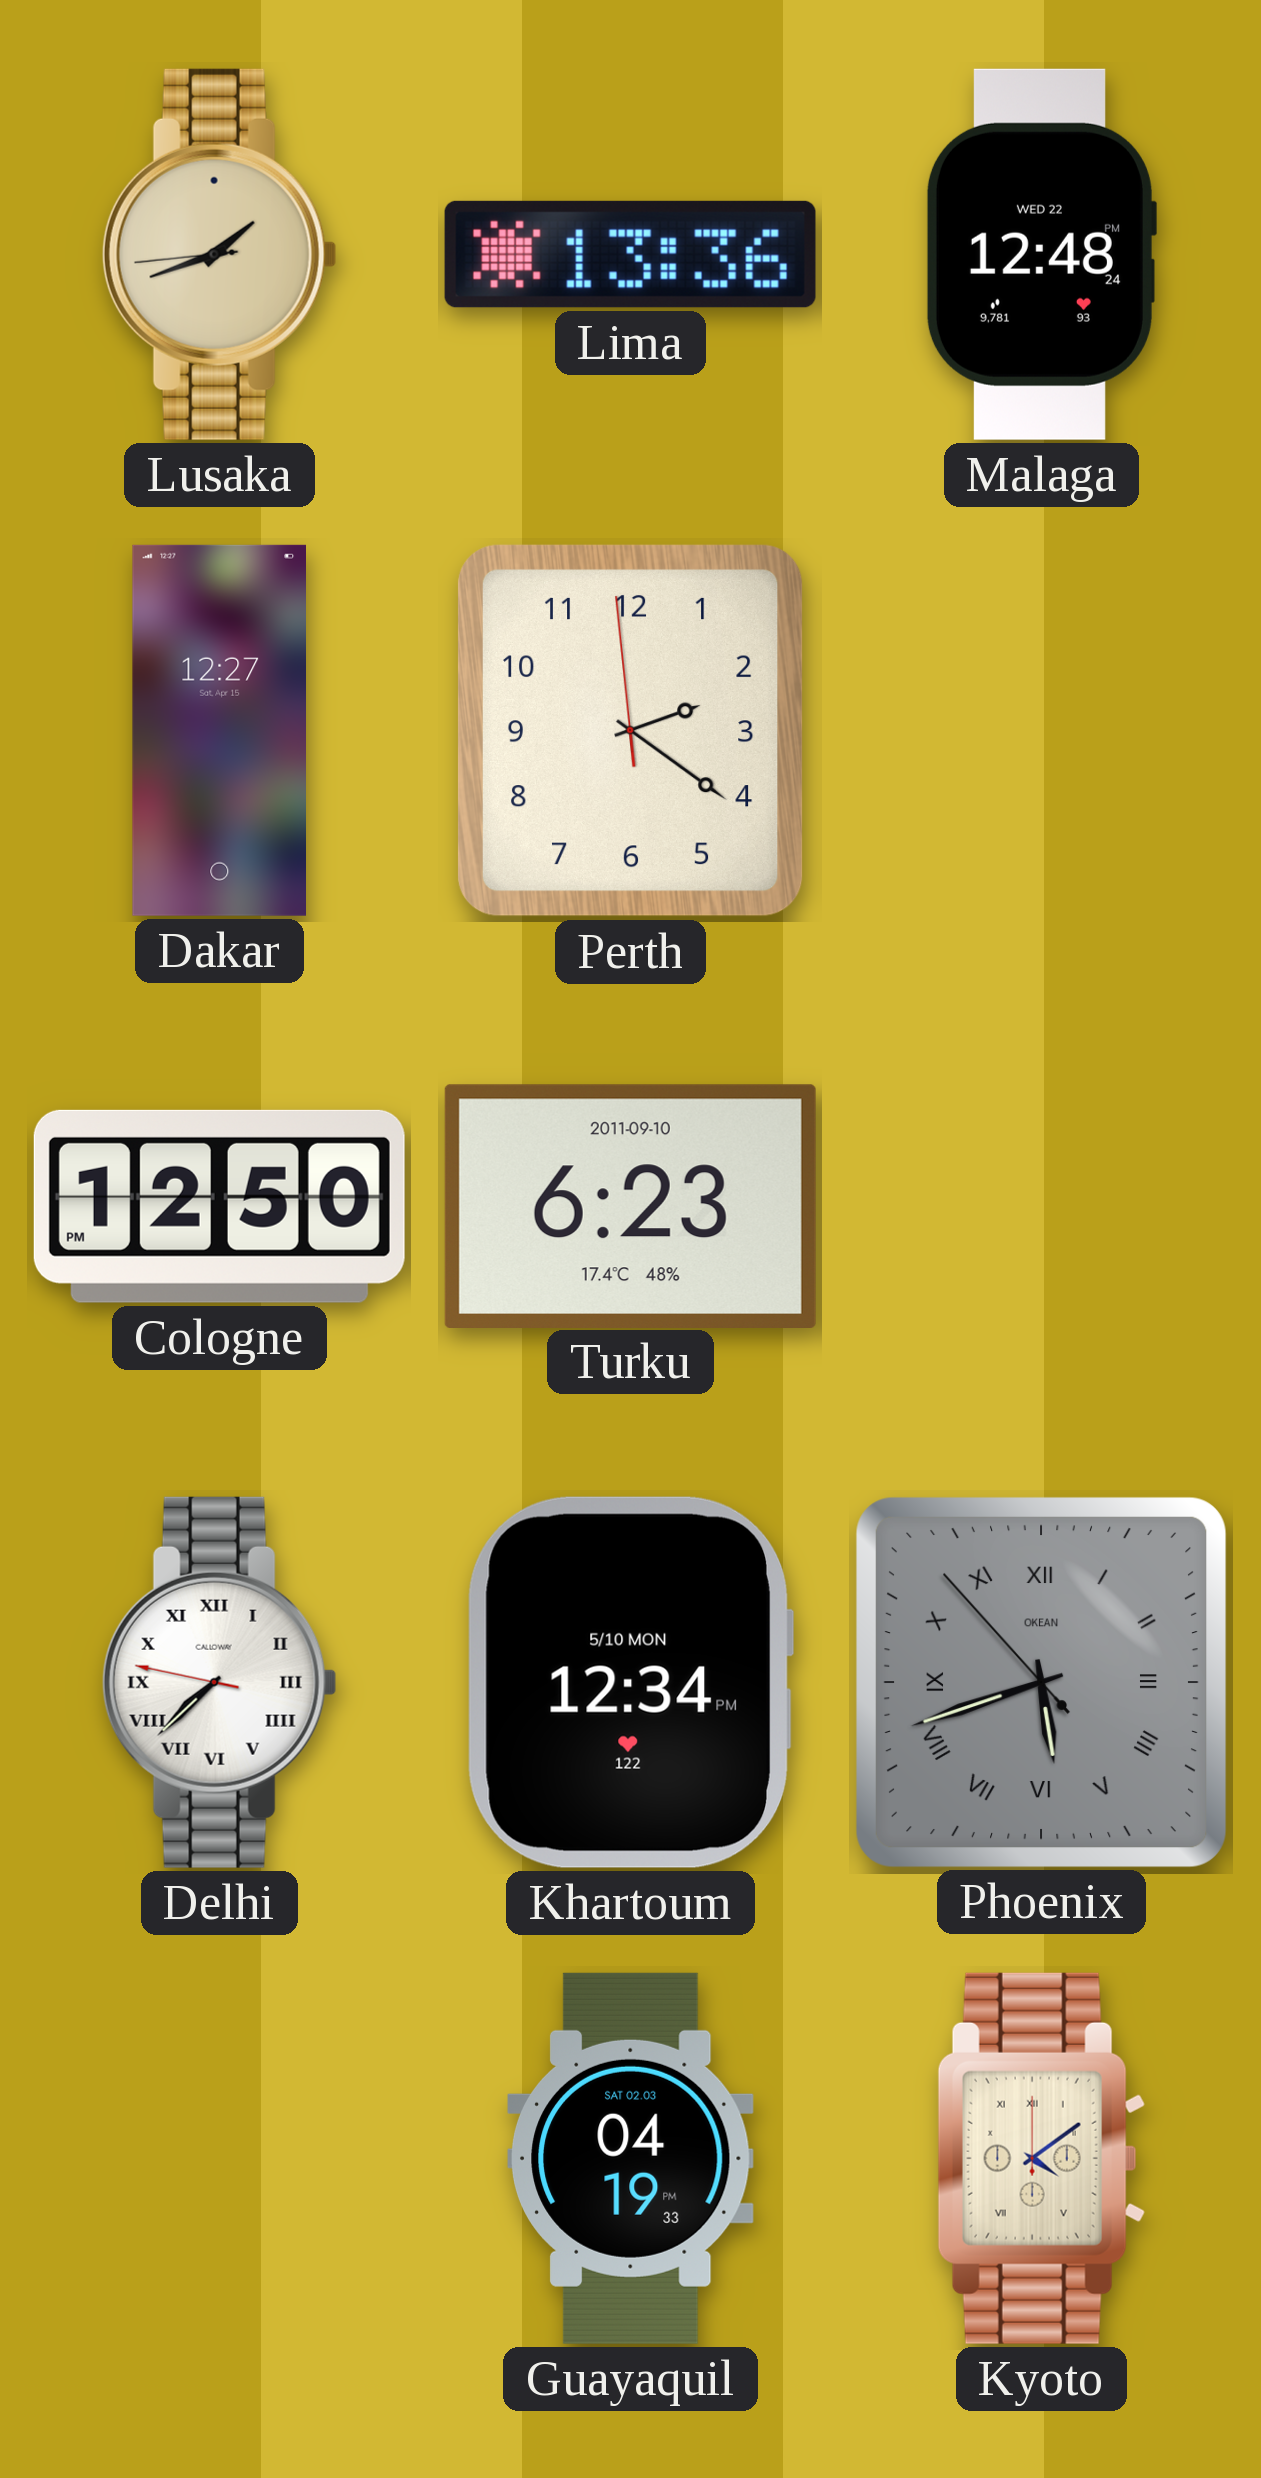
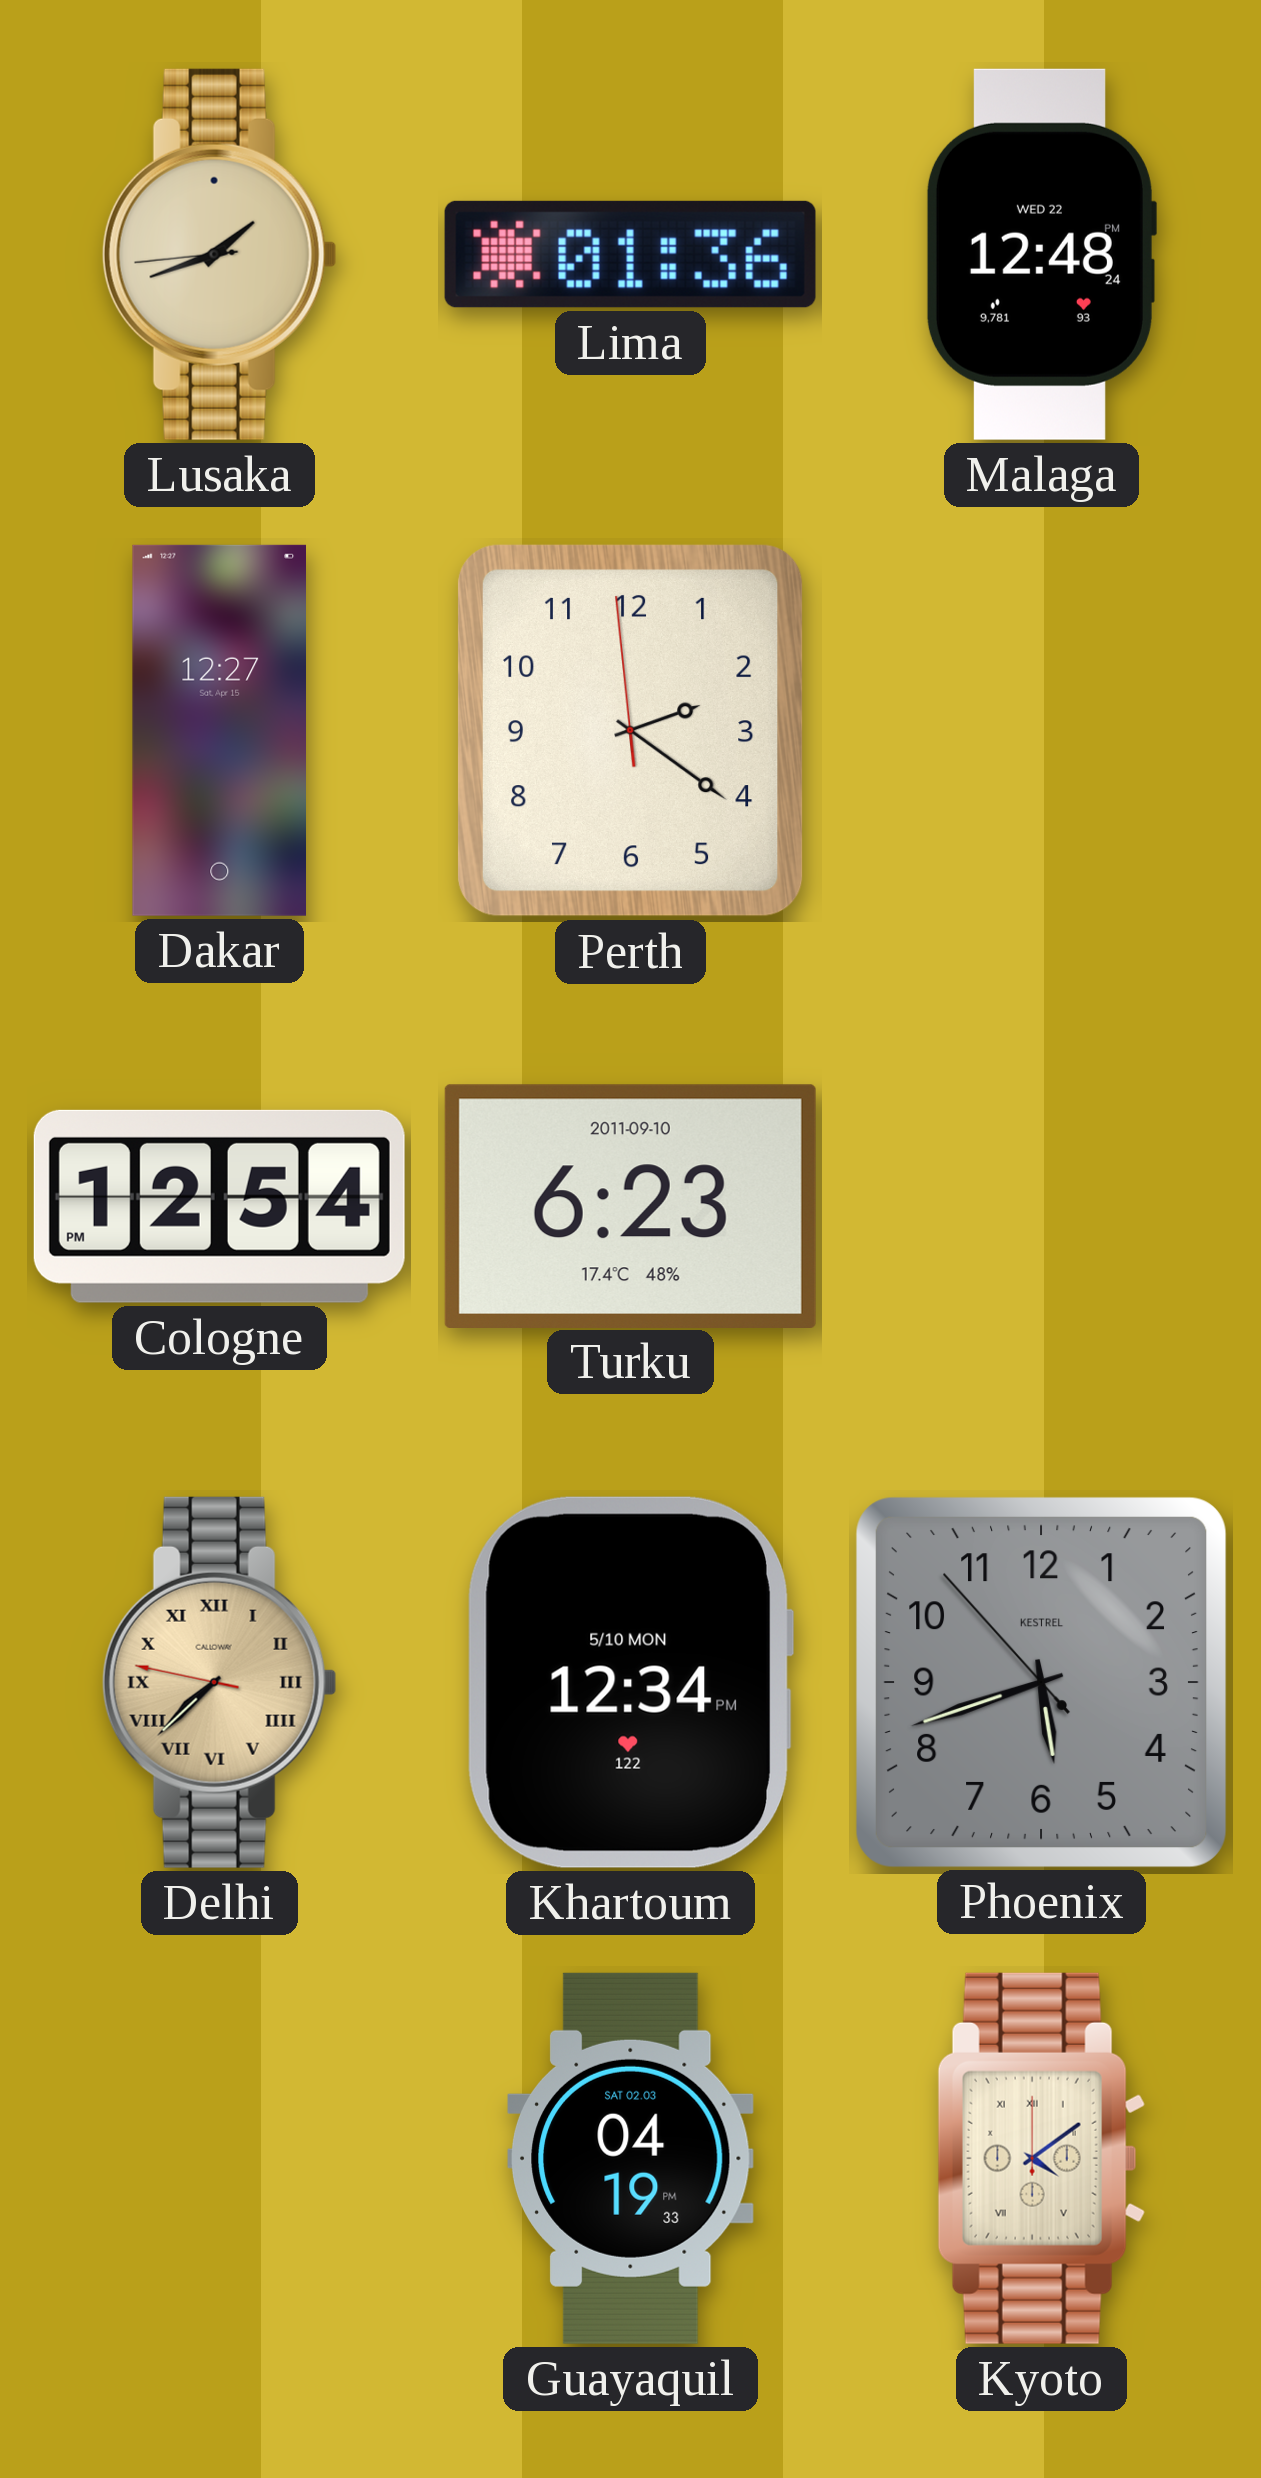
Lima: 13:36 -> 01:36
Cologne: 12:50 -> 12:54
Delhi dial: white -> champagne
Phoenix numerals: Roman -> Arabic
Phoenix brand: OKEAN -> KESTREL
